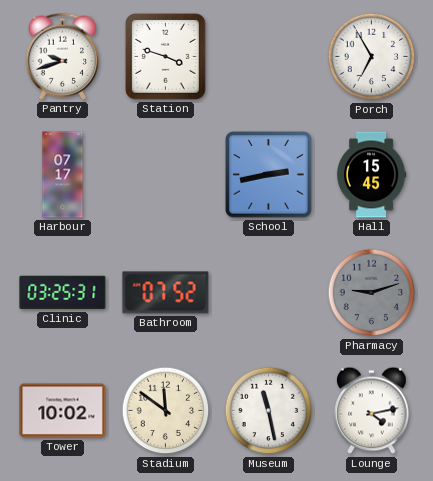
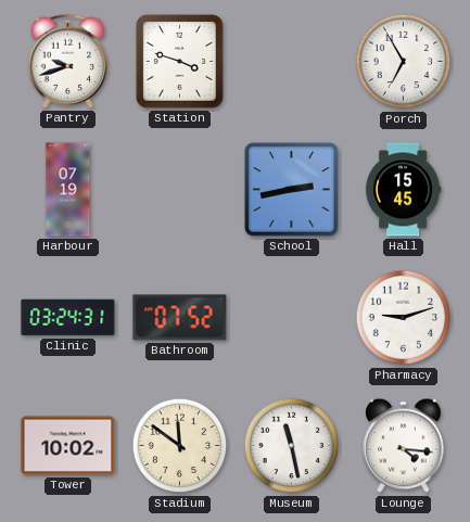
Harbour: 07:17 -> 07:19
Clinic: 03:25 -> 03:24
Pharmacy dial: grey -> white
Lounge: 4:13 -> 4:16
